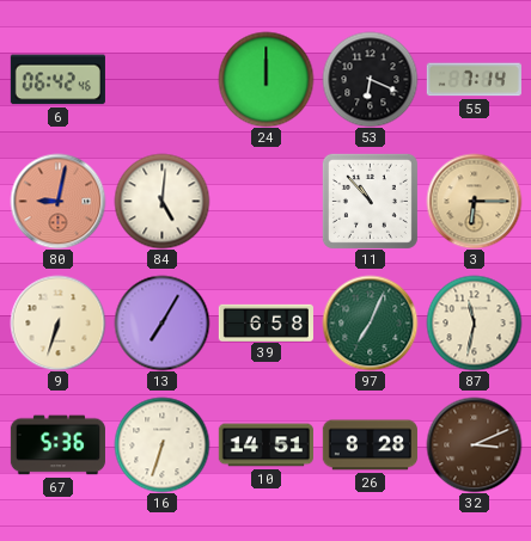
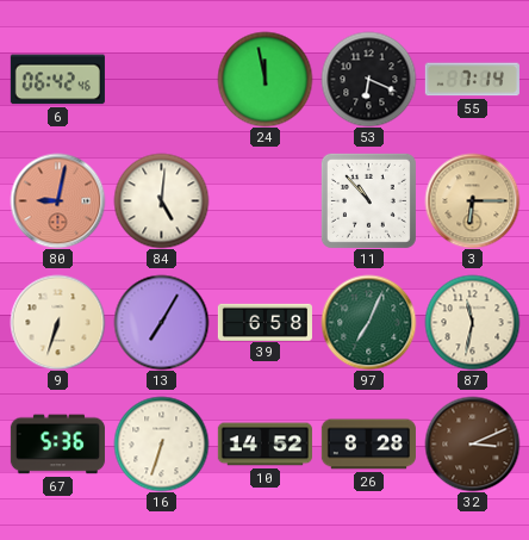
24: 12:00 -> 11:58
10: 14:51 -> 14:52
